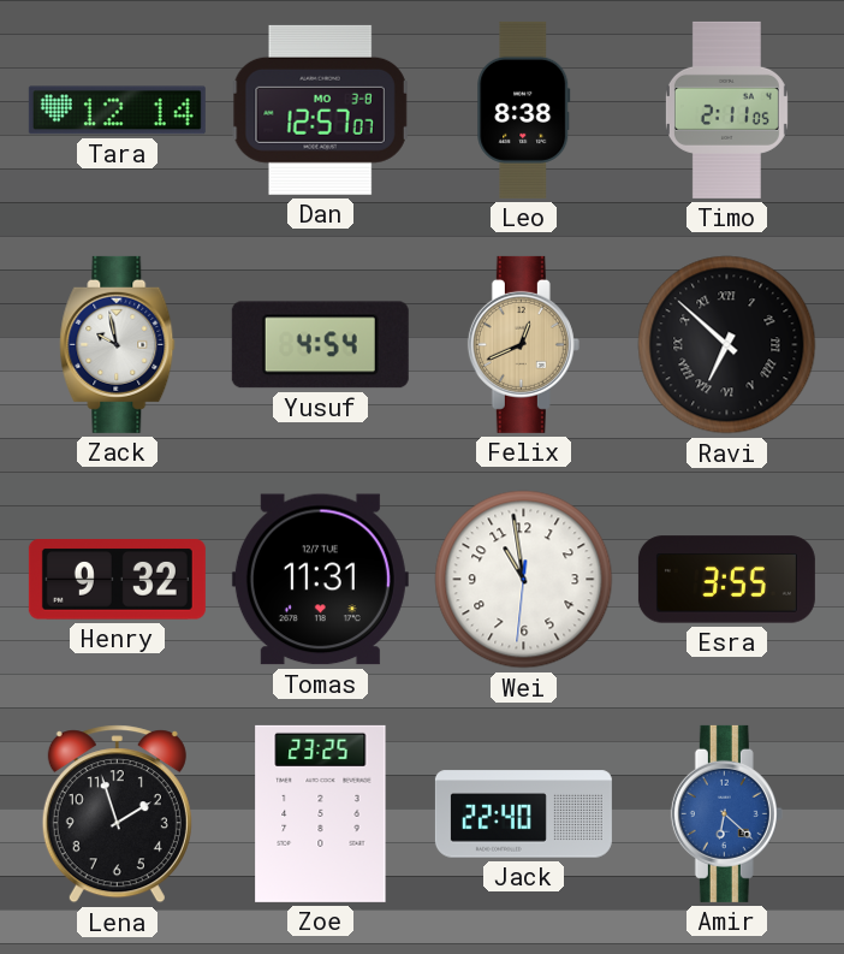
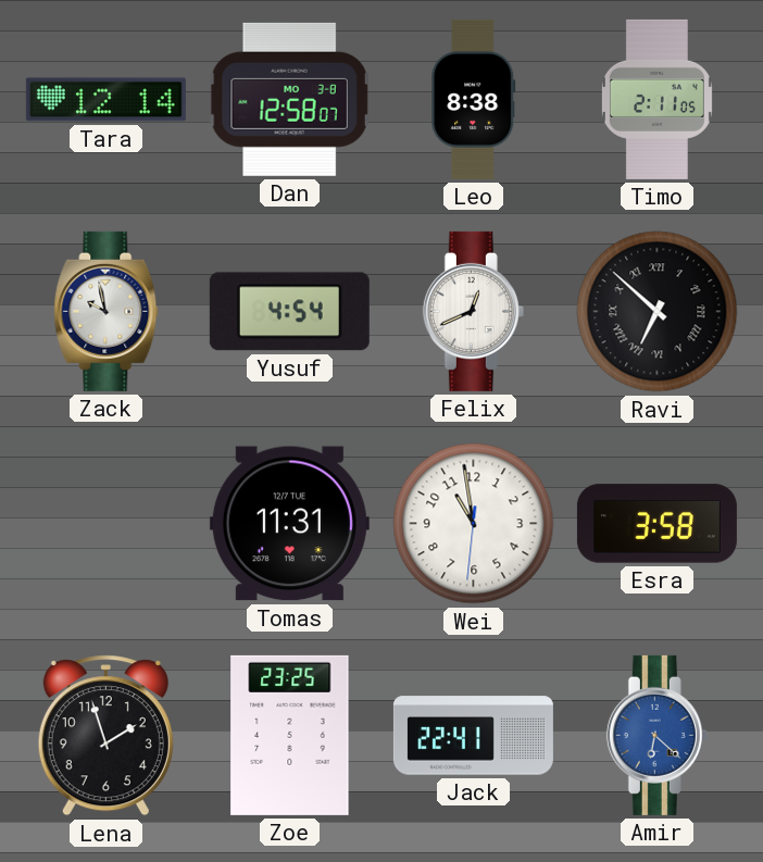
Dan: 12:57 -> 12:58
Felix dial: champagne -> white
Henry: 9:32 -> none
Esra: 3:55 -> 3:58
Jack: 22:40 -> 22:41
